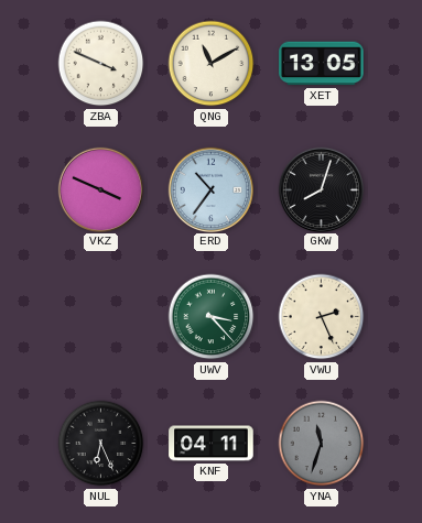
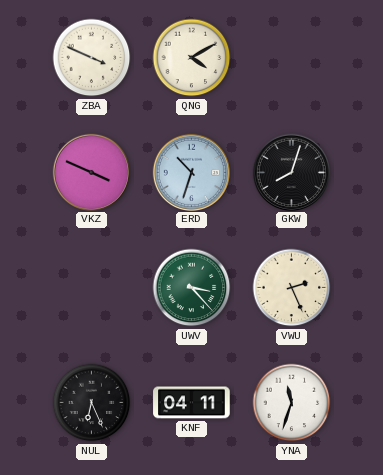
QNG: 11:10 -> 4:10
XET: 13:05 -> none
ERD: 10:36 -> 10:33
YNA dial: grey -> white
